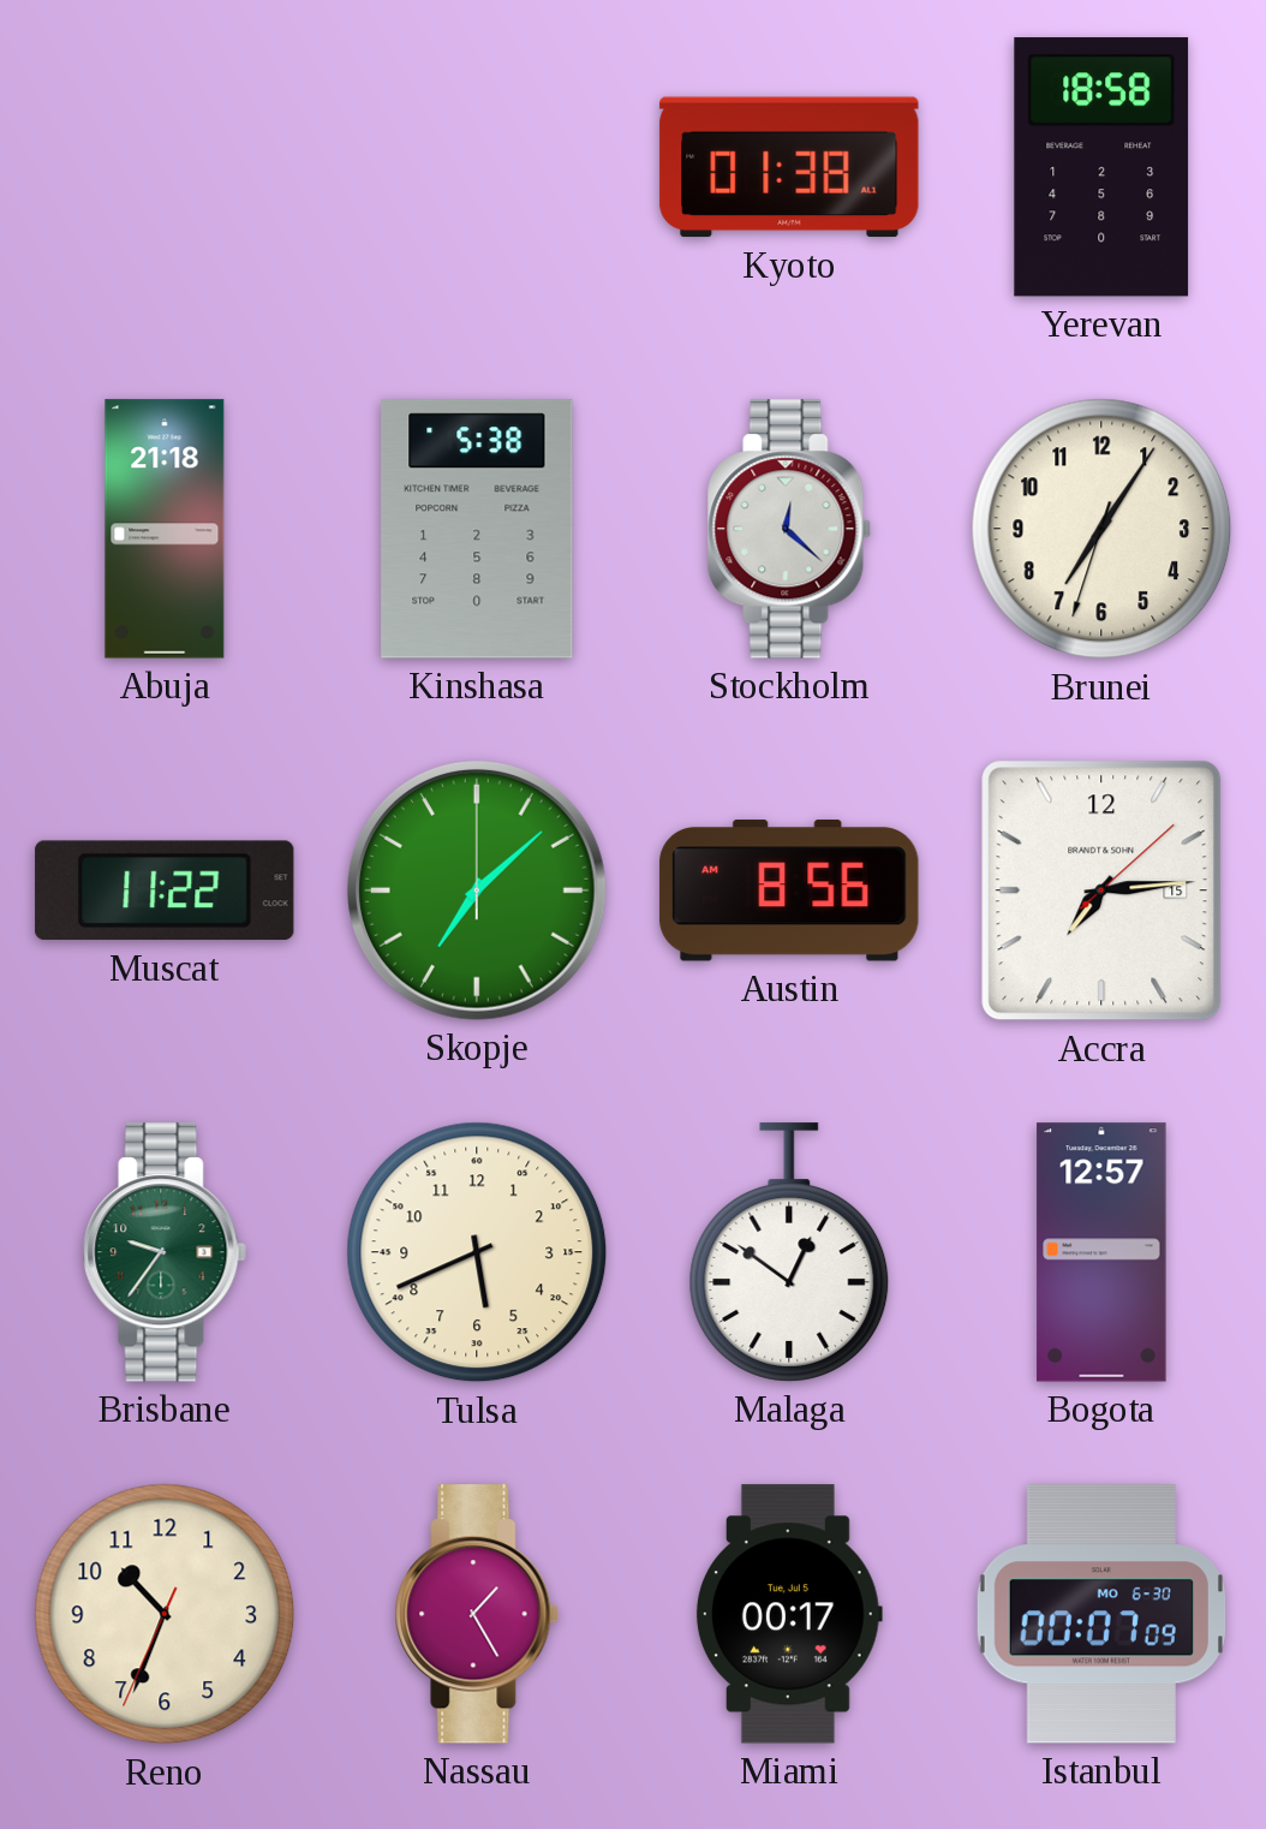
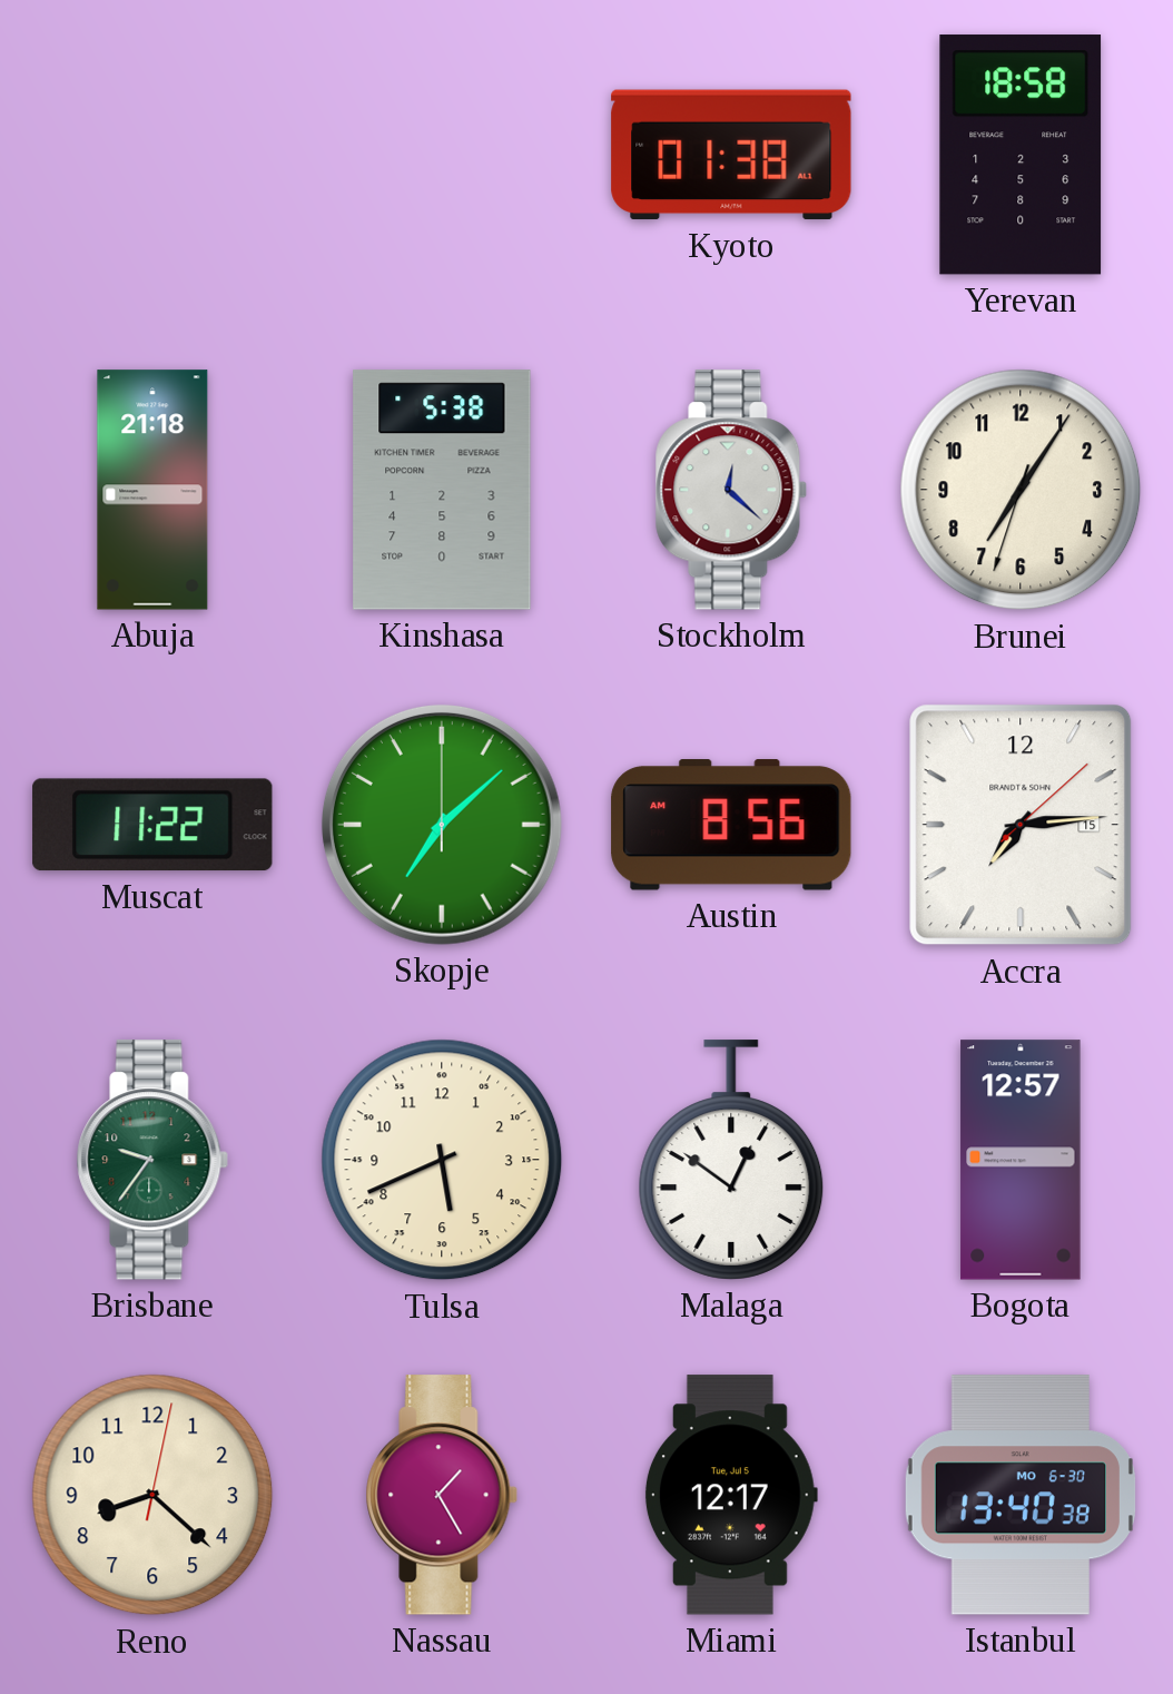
Reno: 10:33 -> 8:22
Miami: 00:17 -> 12:17
Istanbul: 00:07 -> 13:40
